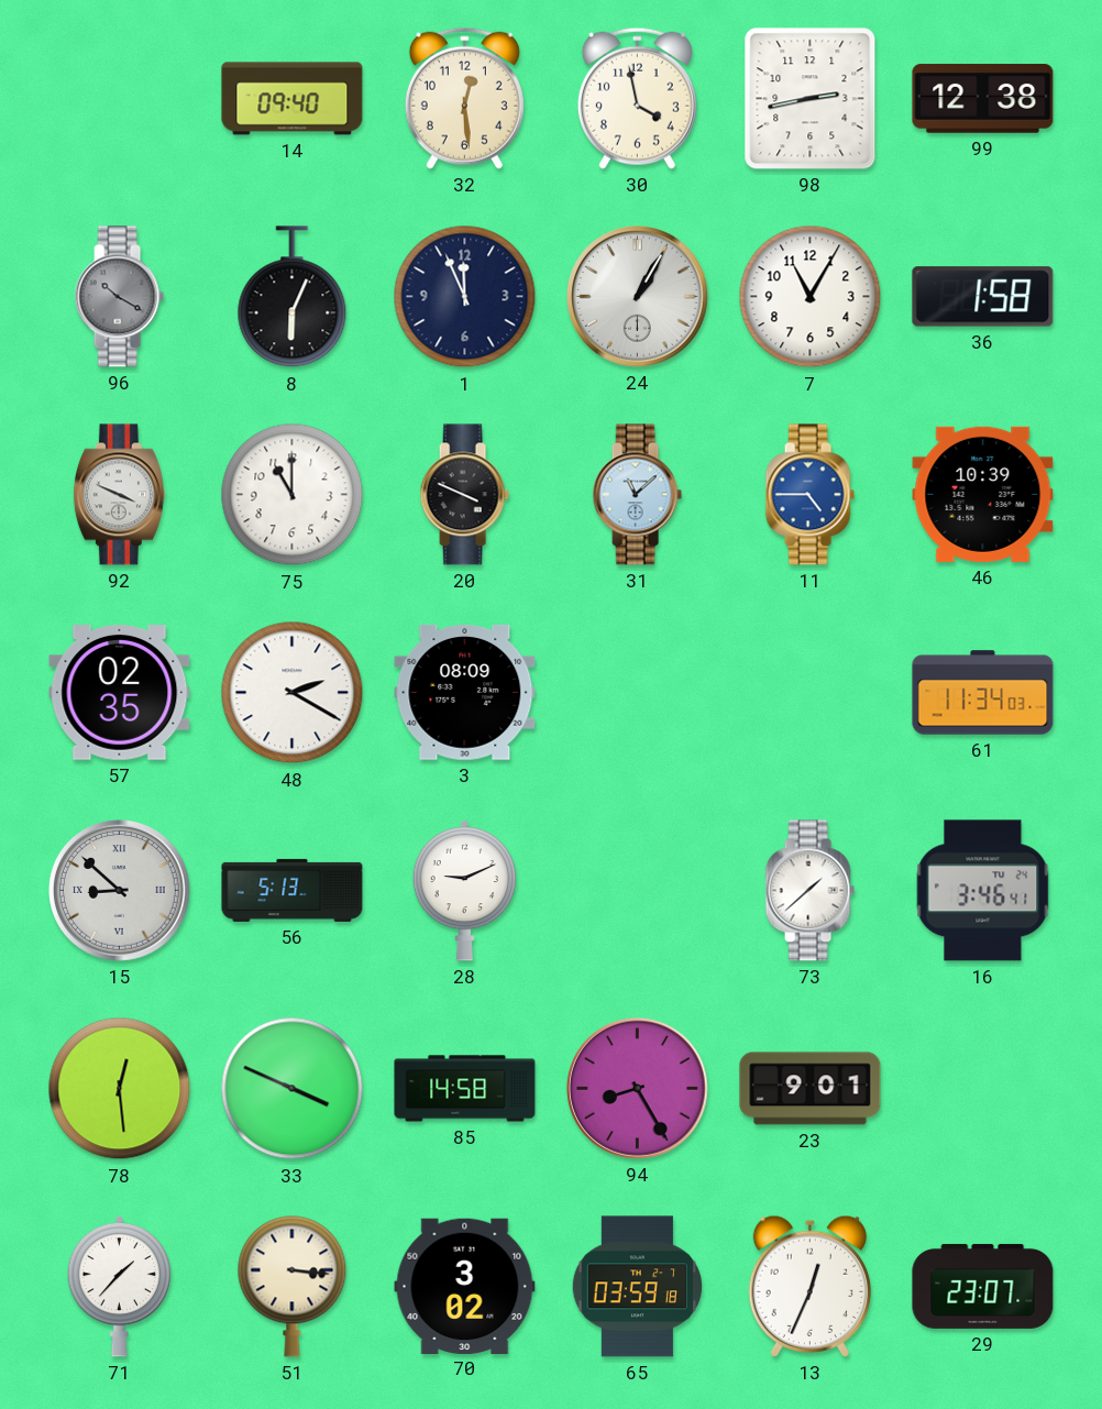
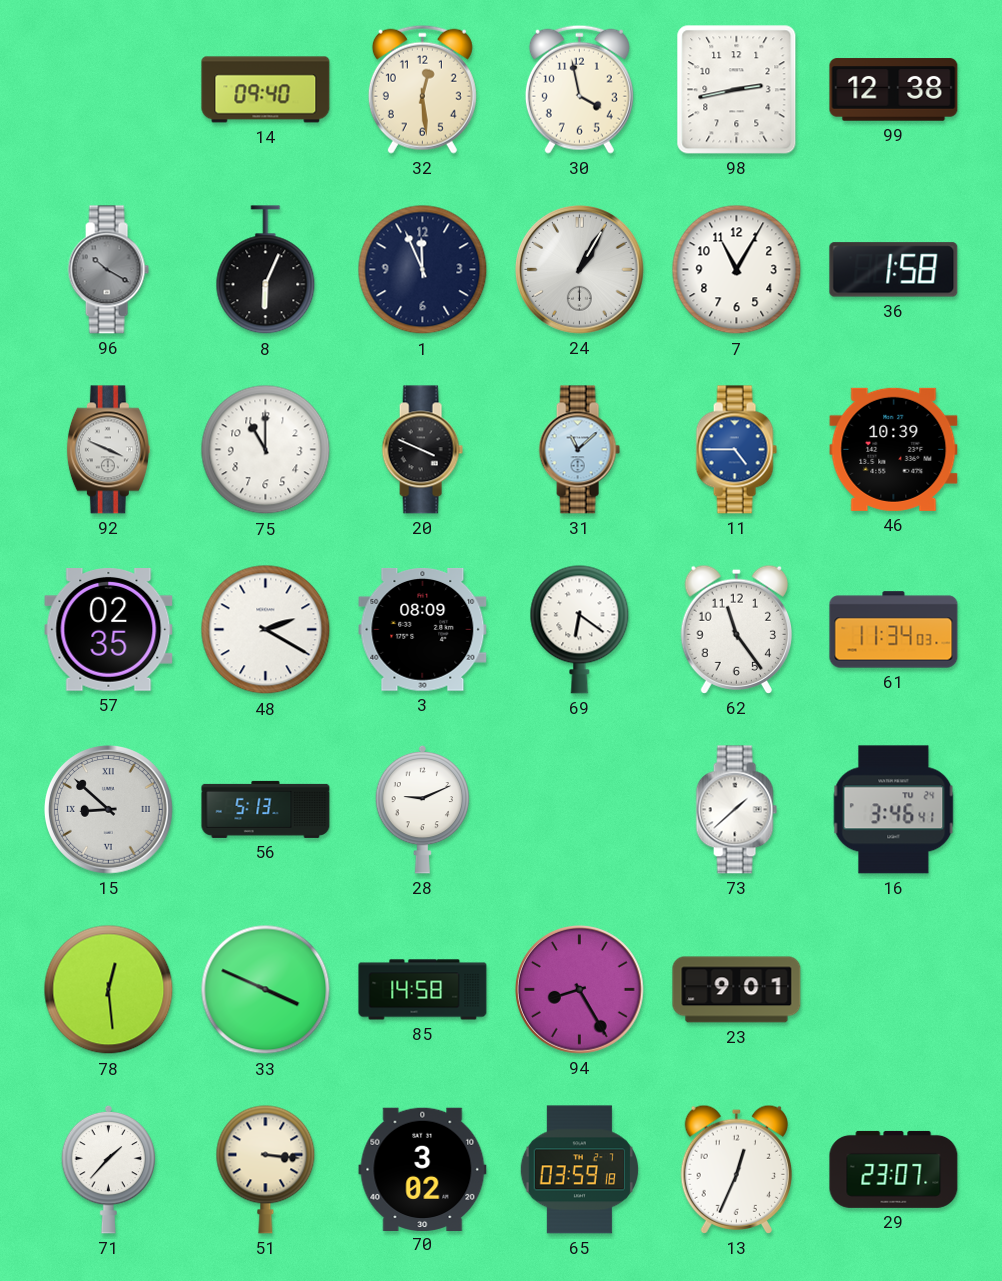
69: none -> 6:21
62: none -> 11:24
